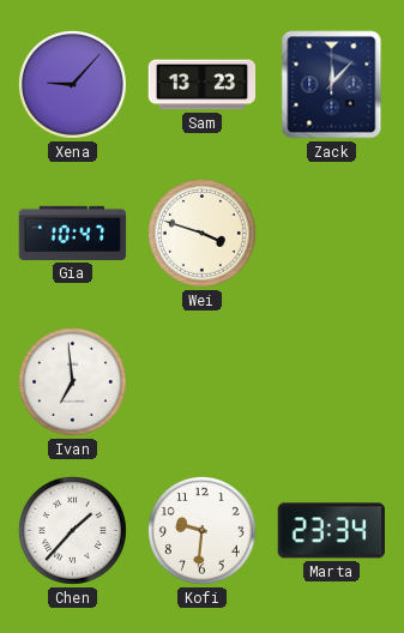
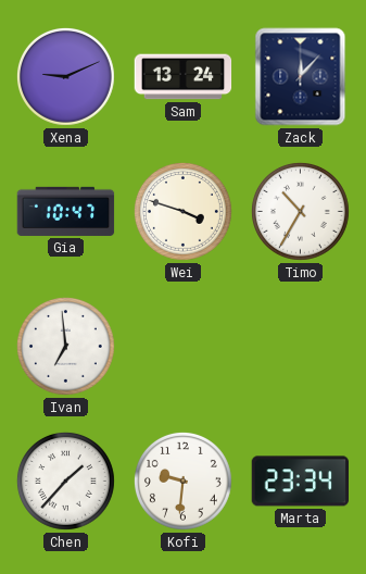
Xena: 9:07 -> 9:11
Sam: 13:23 -> 13:24
Timo: none -> 10:35
